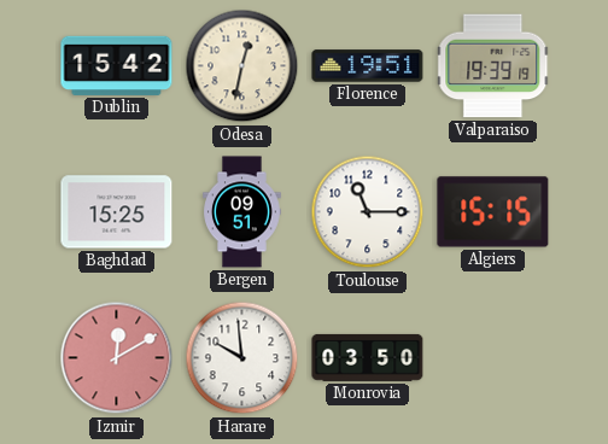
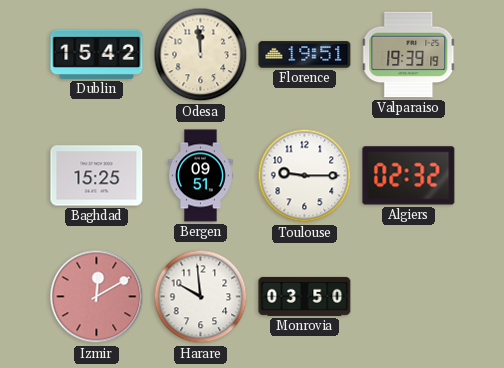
Odesa: 12:32 -> 11:59
Toulouse: 11:15 -> 9:15
Algiers: 15:15 -> 02:32
